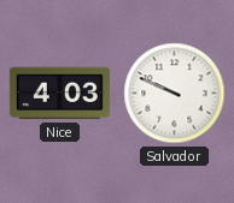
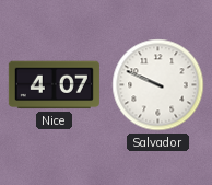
Nice: 4:03 -> 4:07
